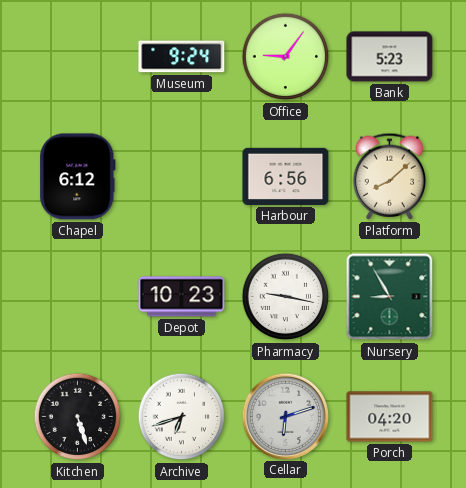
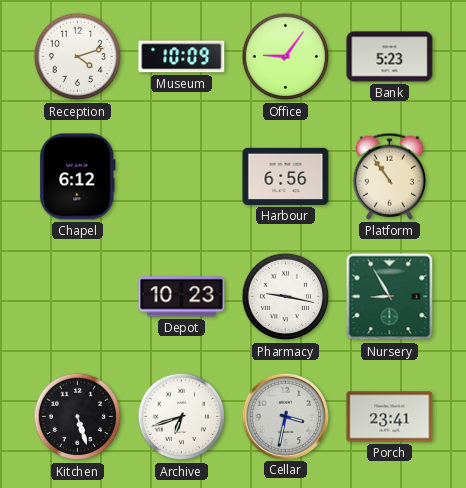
Reception: none -> 4:12
Museum: 9:24 -> 10:09
Platform: 8:08 -> 10:54
Cellar: 6:12 -> 3:32
Porch: 04:20 -> 23:41
